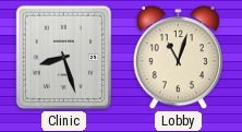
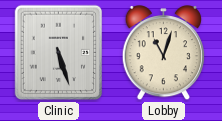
Clinic: 8:27 -> 5:27
